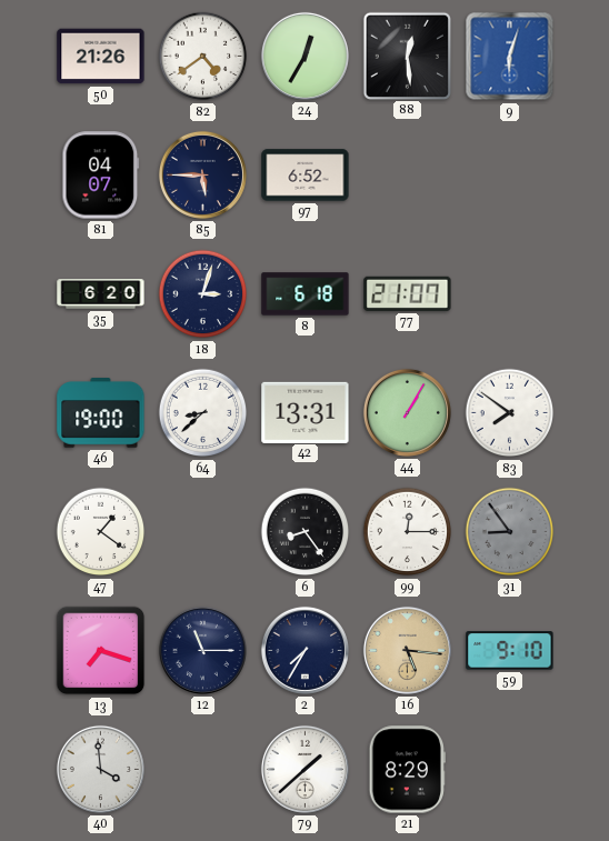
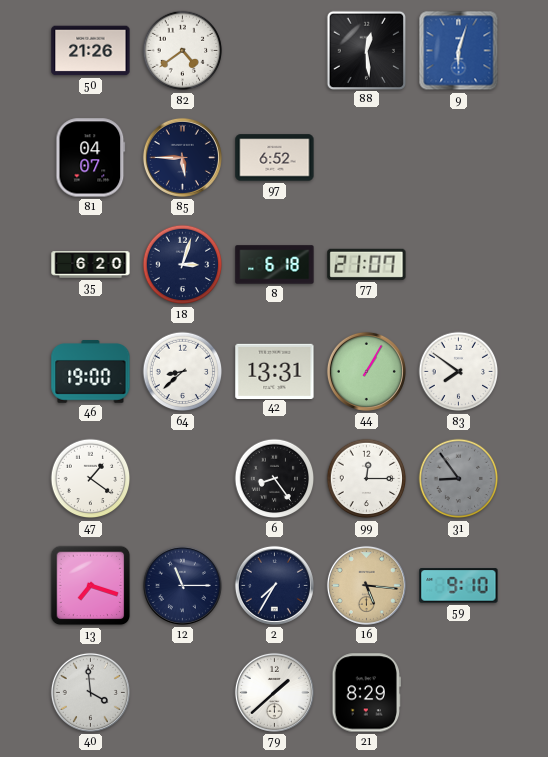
24: 12:35 -> none
